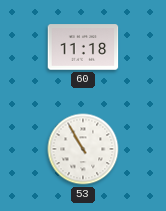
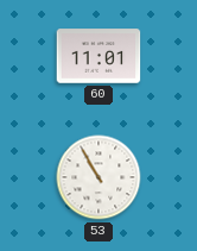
60: 11:18 -> 11:01
